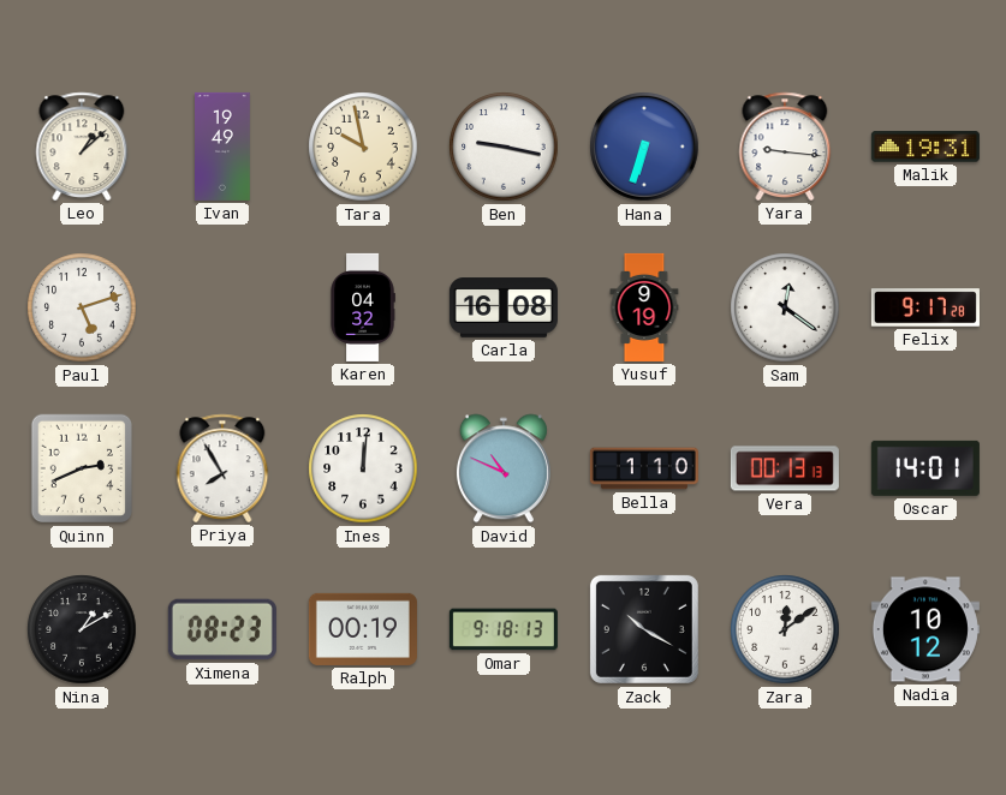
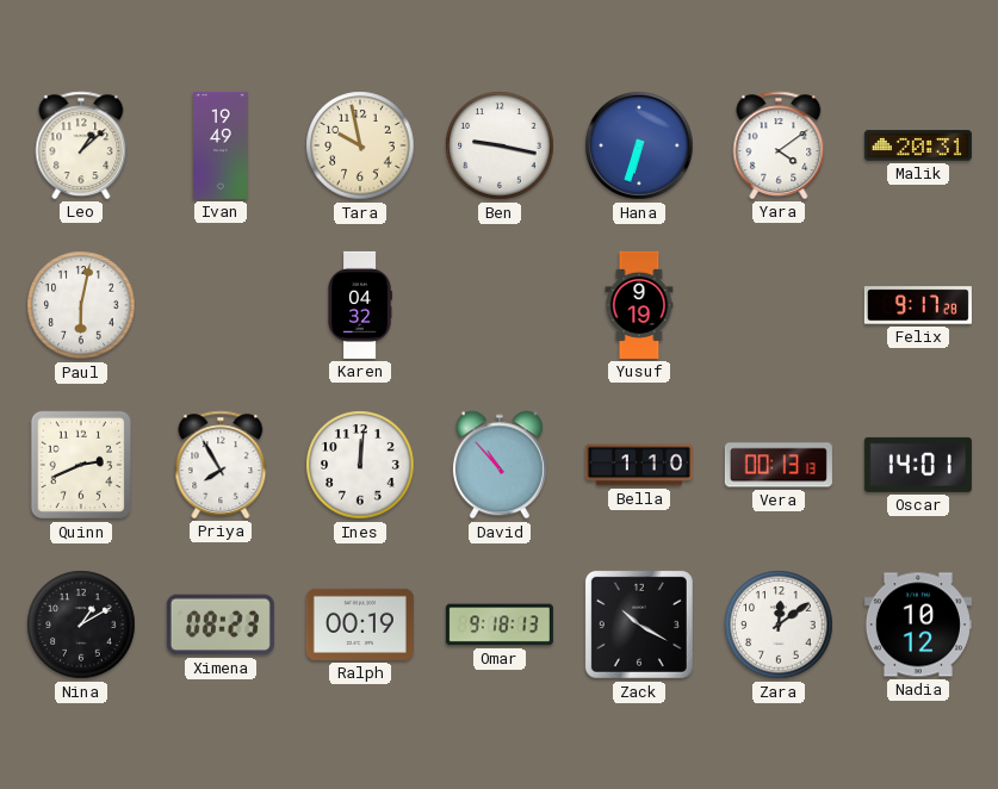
Yara: 9:16 -> 4:09
Malik: 19:31 -> 20:31
Paul: 5:12 -> 6:02
Carla: 16:08 -> none
Sam: 12:21 -> none
David: 10:49 -> 10:53
